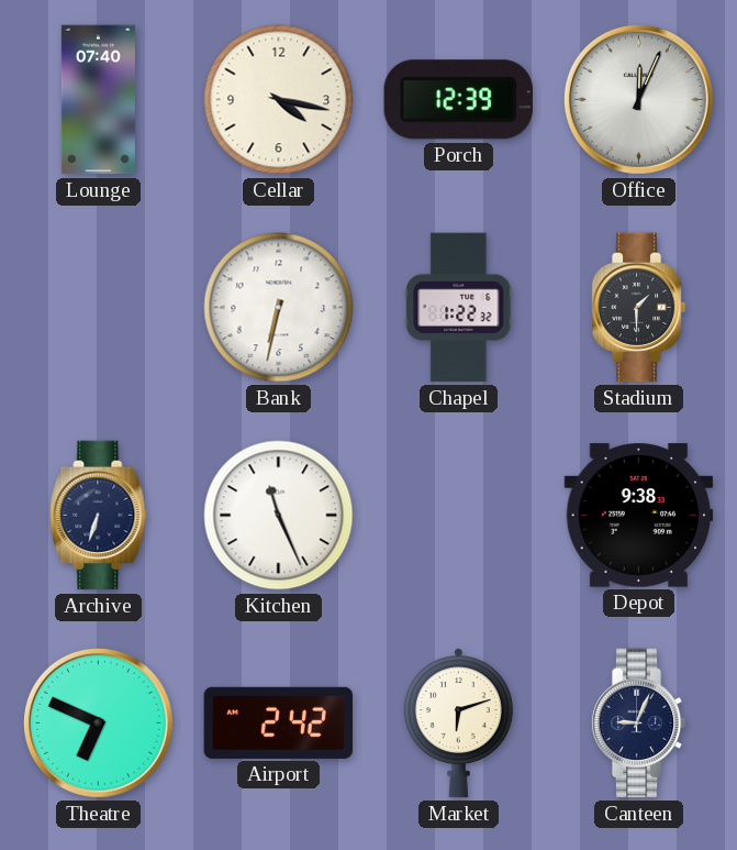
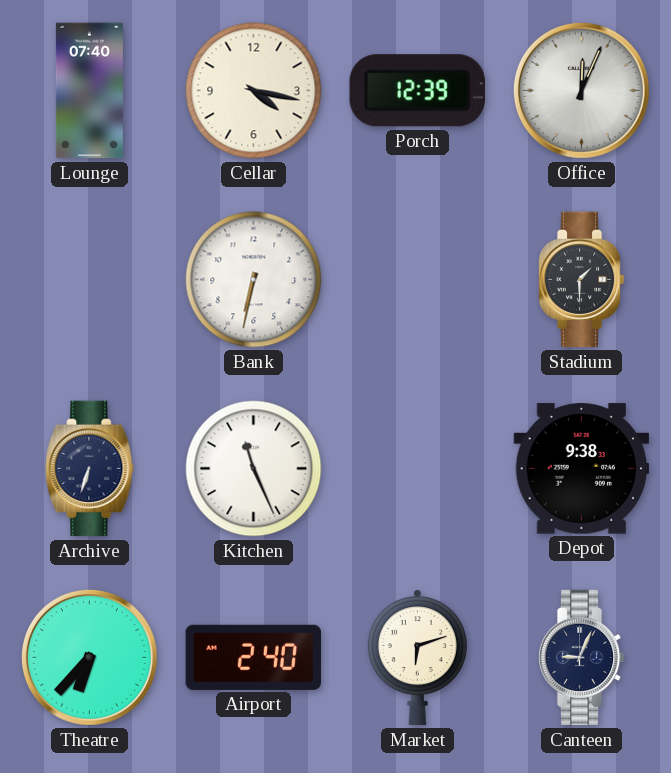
Chapel: 1:22 -> none
Theatre: 6:49 -> 6:37
Airport: 2:42 -> 2:40
